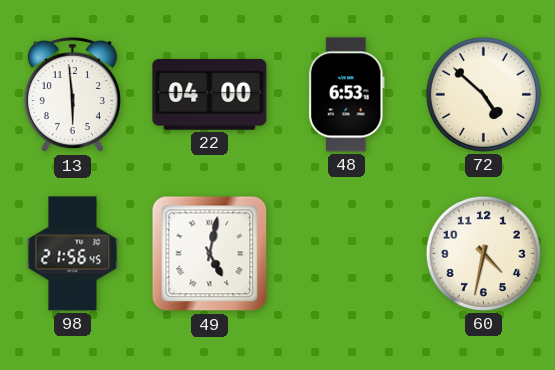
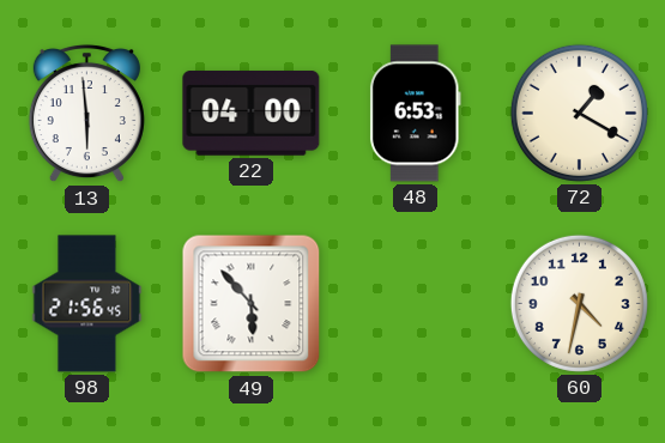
72: 4:52 -> 1:20
49: 5:02 -> 5:53
